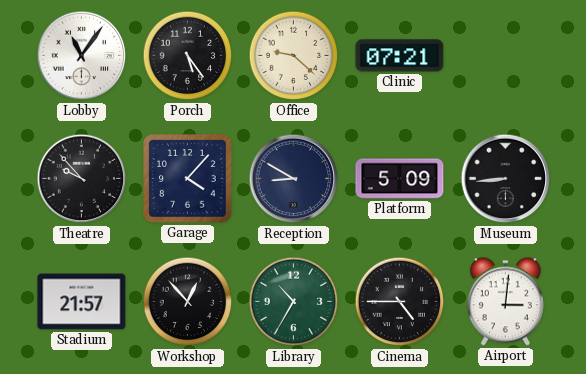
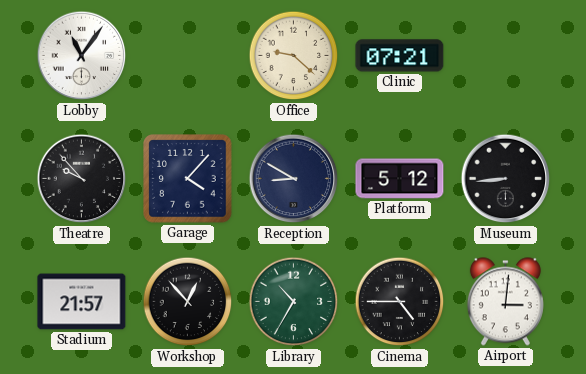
Porch: 5:24 -> none
Platform: 5:09 -> 5:12
